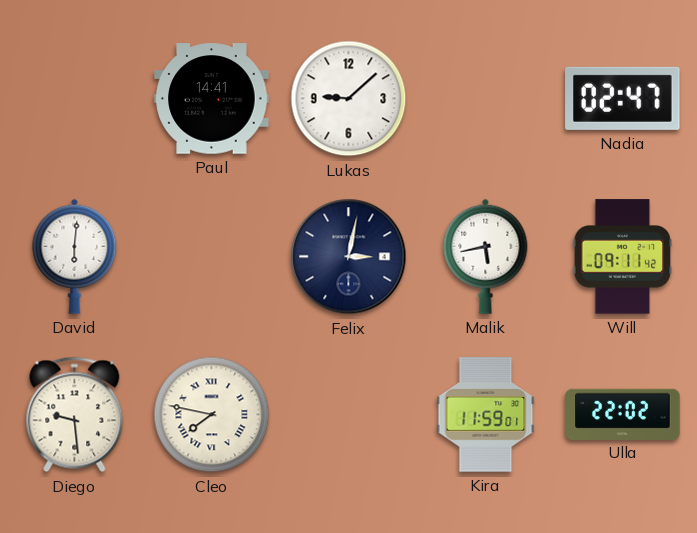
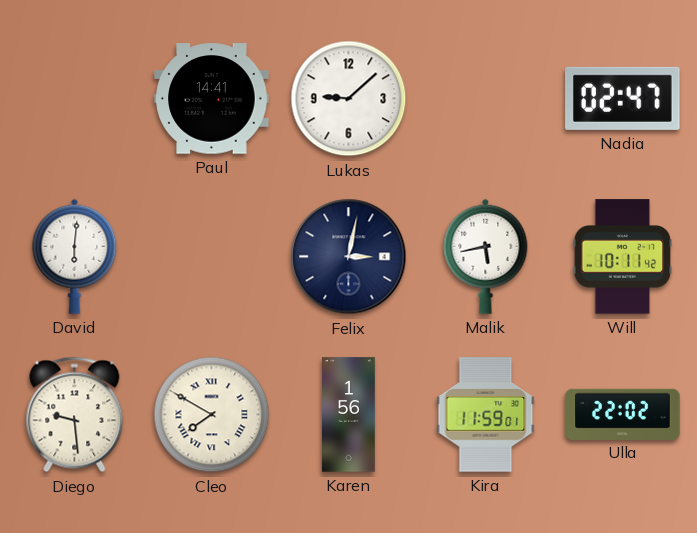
Will: 09:11 -> 10:11
Cleo: 7:47 -> 7:50
Karen: none -> 1:56
